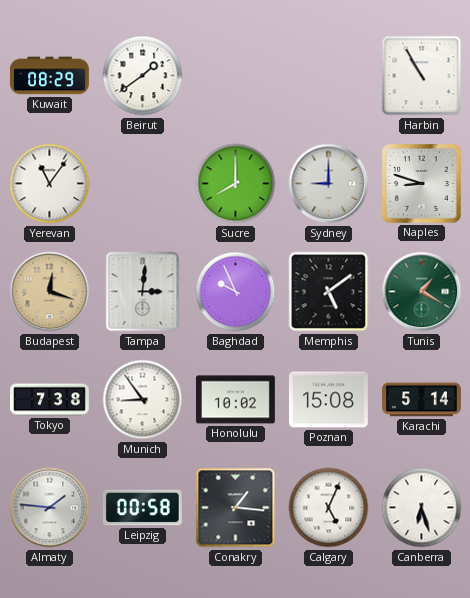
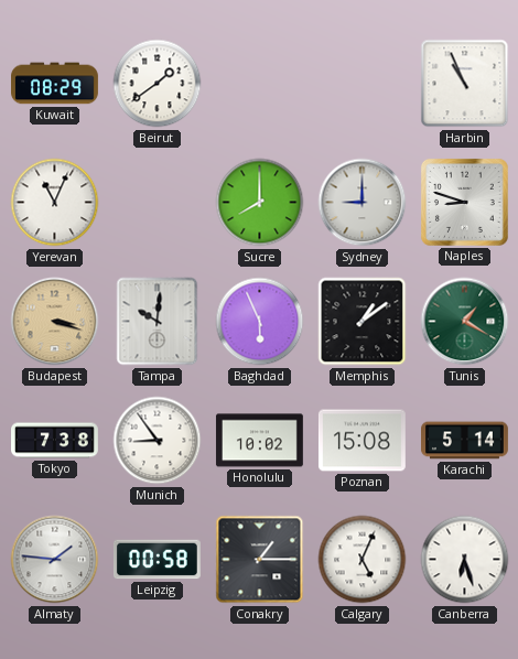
Harbin: 10:55 -> 10:56
Yerevan: 11:06 -> 11:04
Budapest: 12:18 -> 3:18
Tampa: 3:01 -> 10:01
Baghdad: 9:56 -> 5:56
Memphis: 5:09 -> 1:09
Conakry: 1:16 -> 1:15
